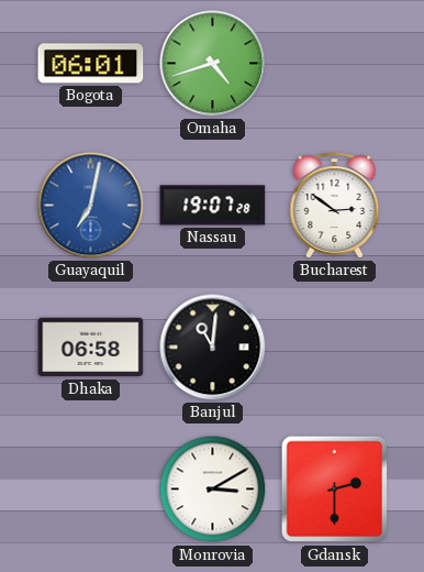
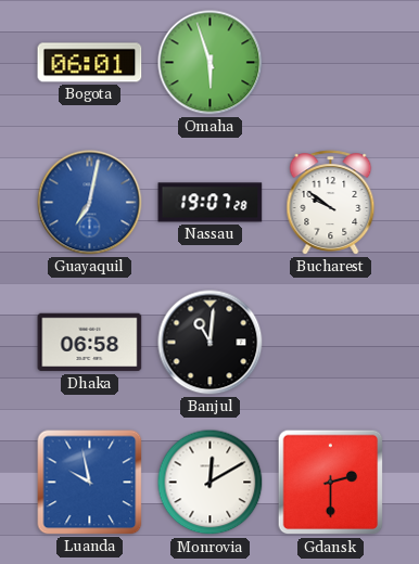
Omaha: 4:42 -> 5:57
Bucharest: 2:51 -> 9:51
Luanda: none -> 9:58
Monrovia: 3:10 -> 12:10
